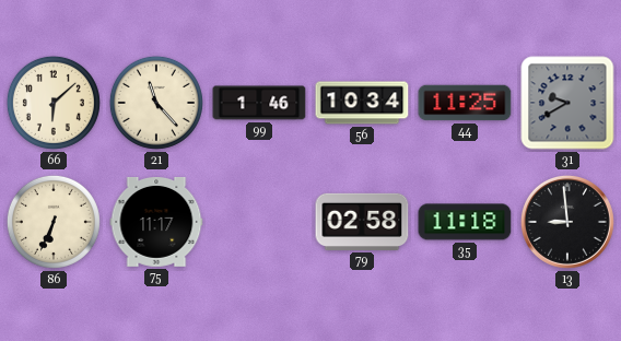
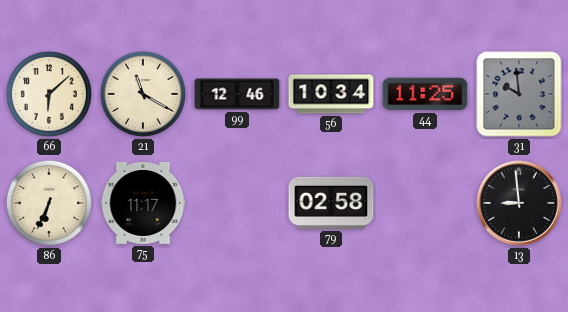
21: 11:23 -> 11:20
99: 1:46 -> 12:46
31: 9:40 -> 9:59
35: 11:18 -> none
